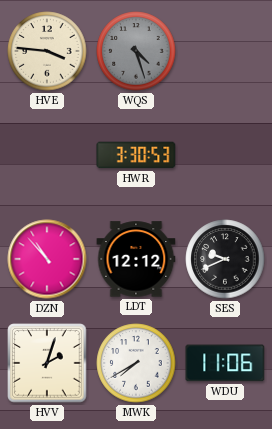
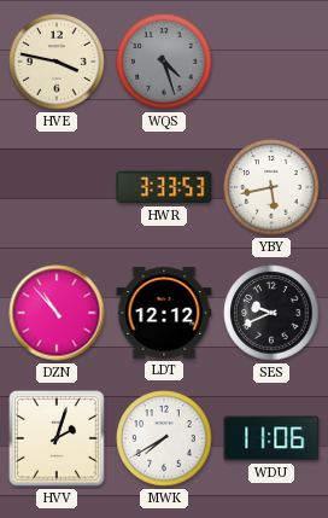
HVE: 3:46 -> 3:47
HWR: 3:30 -> 3:33
YBY: none -> 5:43
